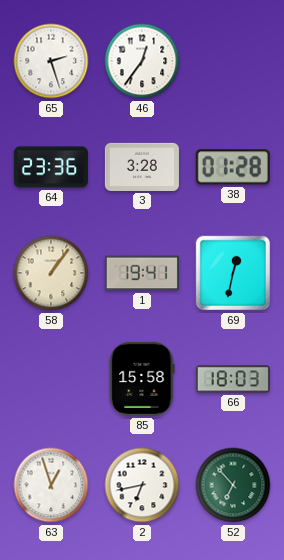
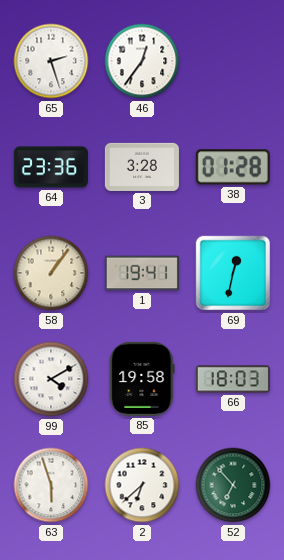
99: none -> 4:10
85: 15:58 -> 19:58
63: 12:57 -> 5:57
2: 6:43 -> 6:38
